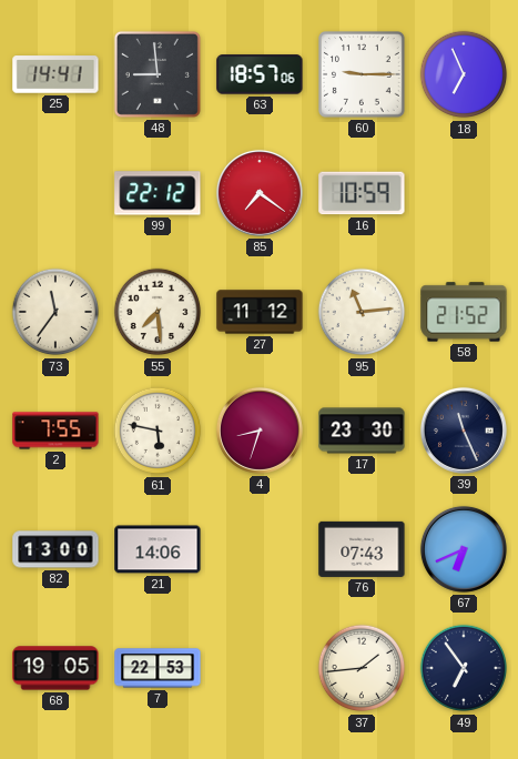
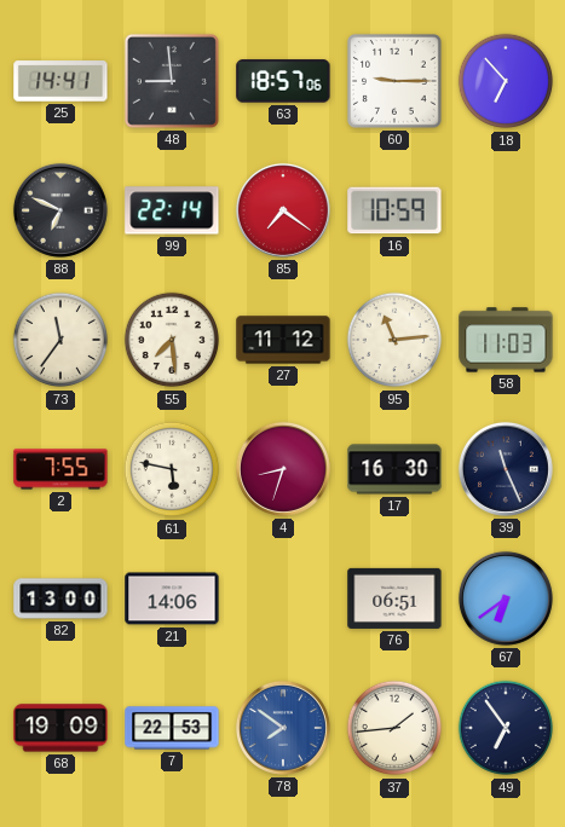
18: 6:56 -> 6:53
88: none -> 6:49
99: 22:12 -> 22:14
58: 21:52 -> 11:03
17: 23:30 -> 16:30
76: 07:43 -> 06:51
67: 6:41 -> 6:39
68: 19:05 -> 19:09
78: none -> 7:51
